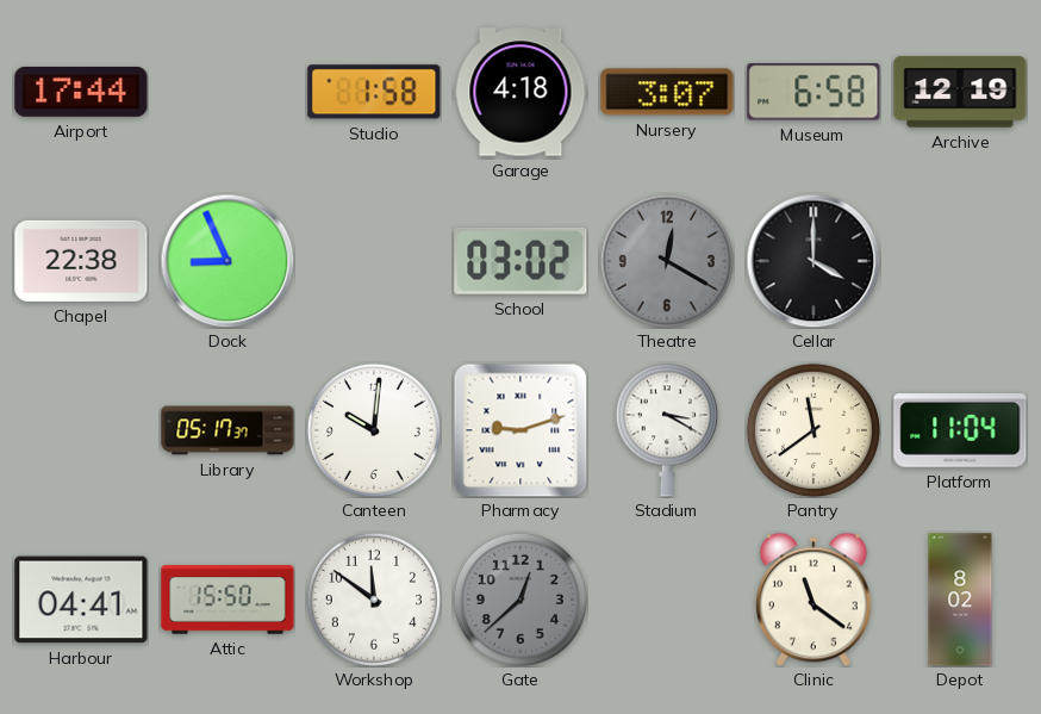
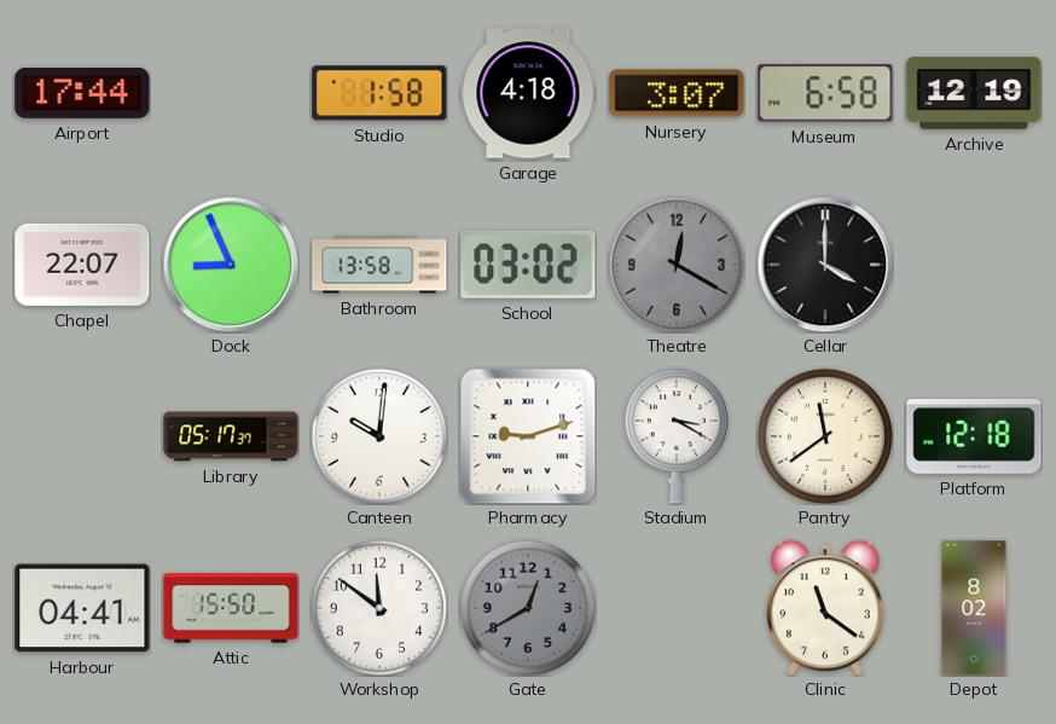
Chapel: 22:38 -> 22:07
Bathroom: none -> 13:58
Platform: 11:04 -> 12:18
Gate: 12:38 -> 12:40
